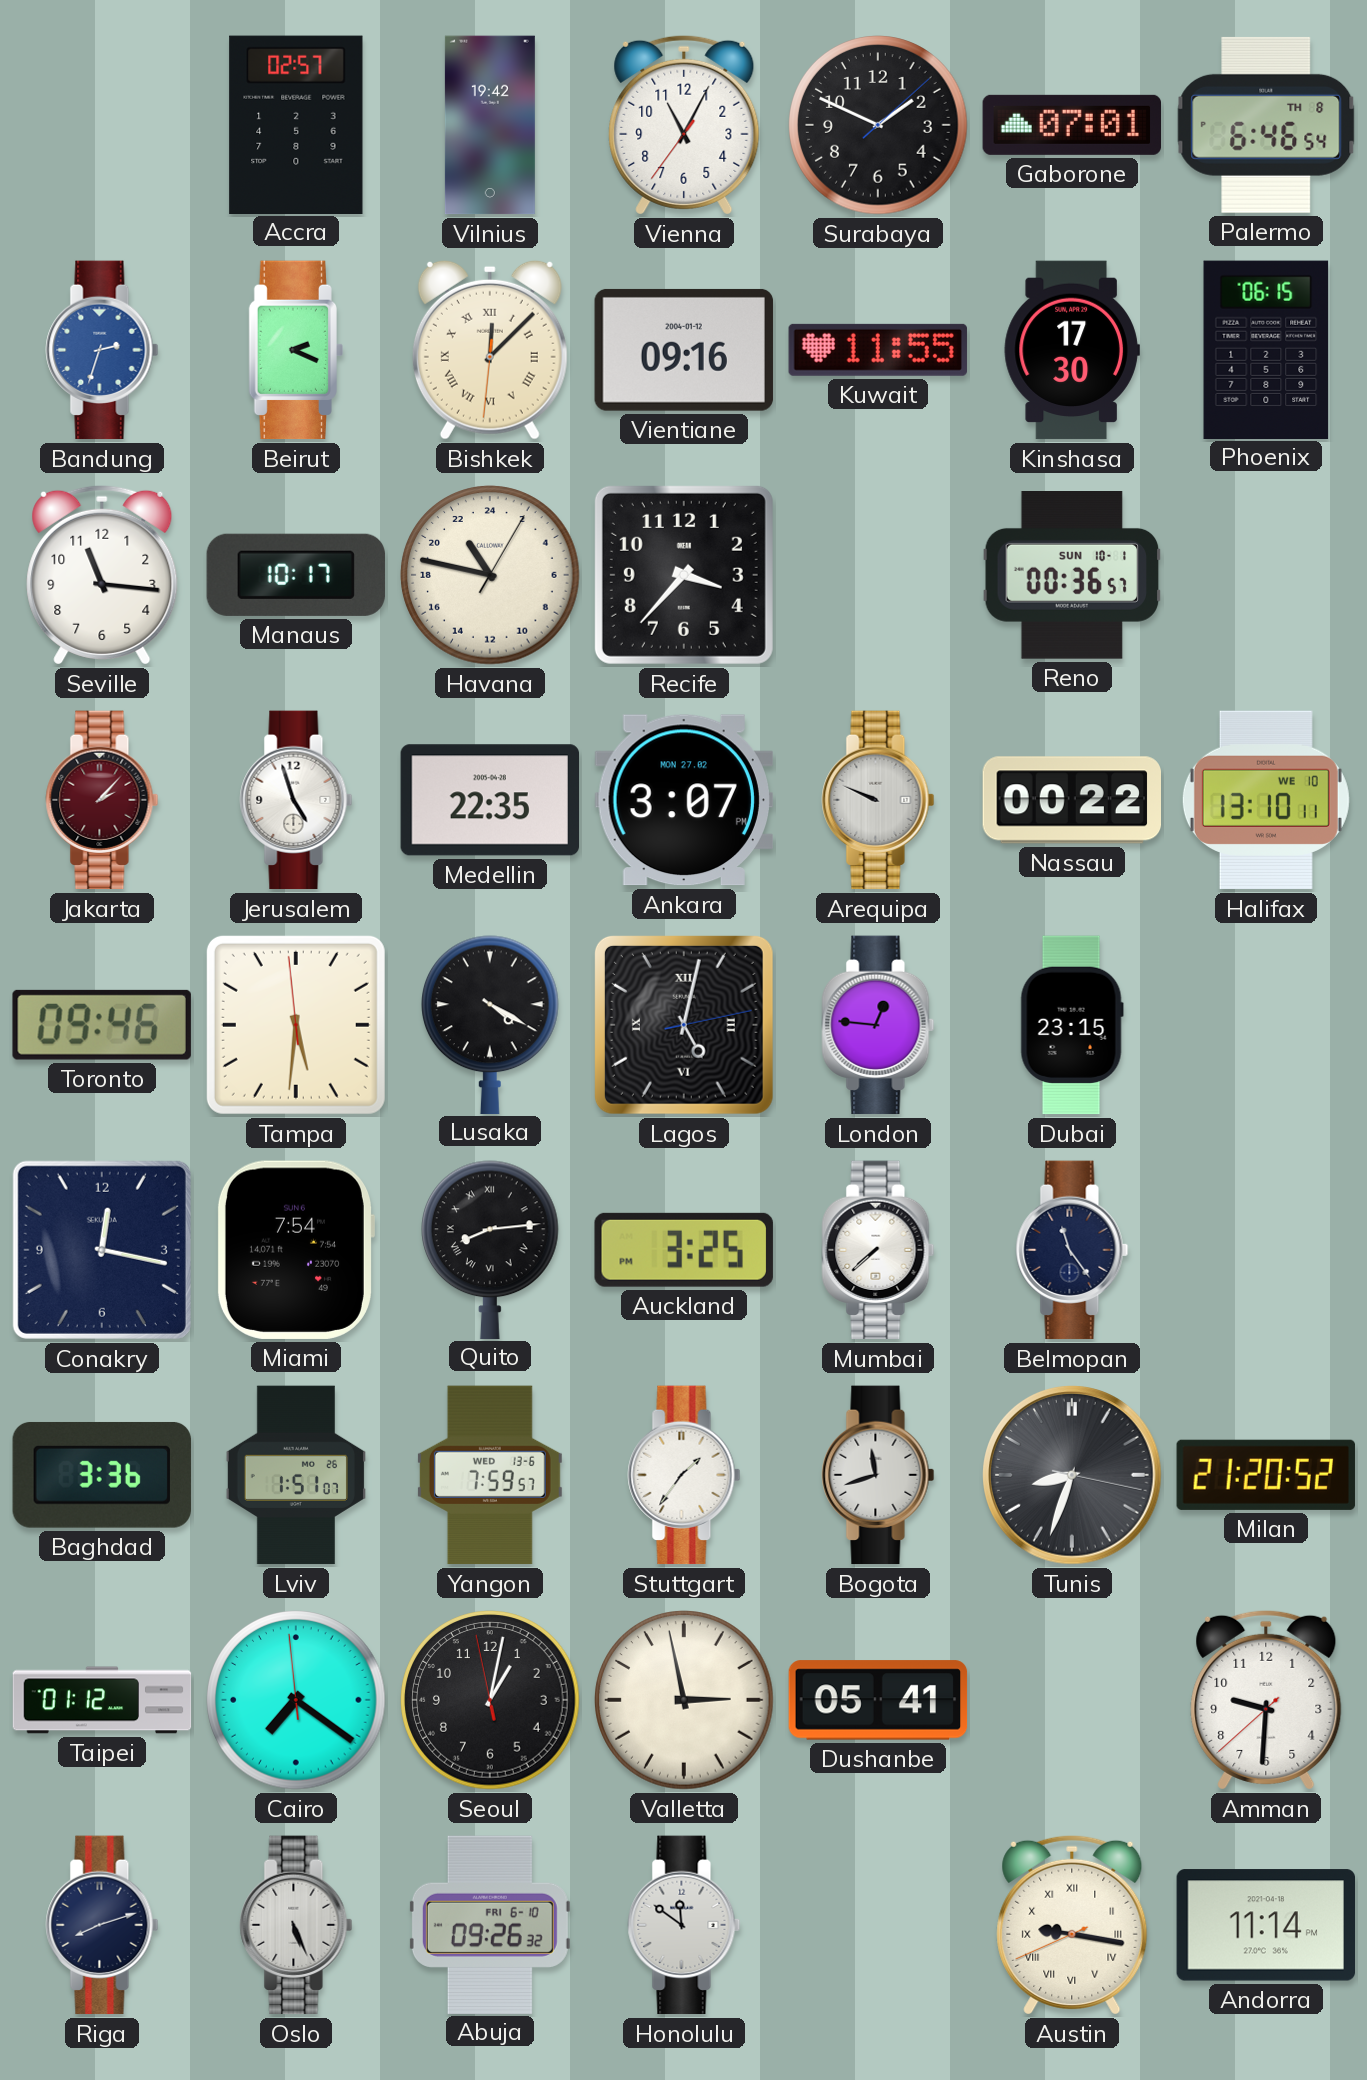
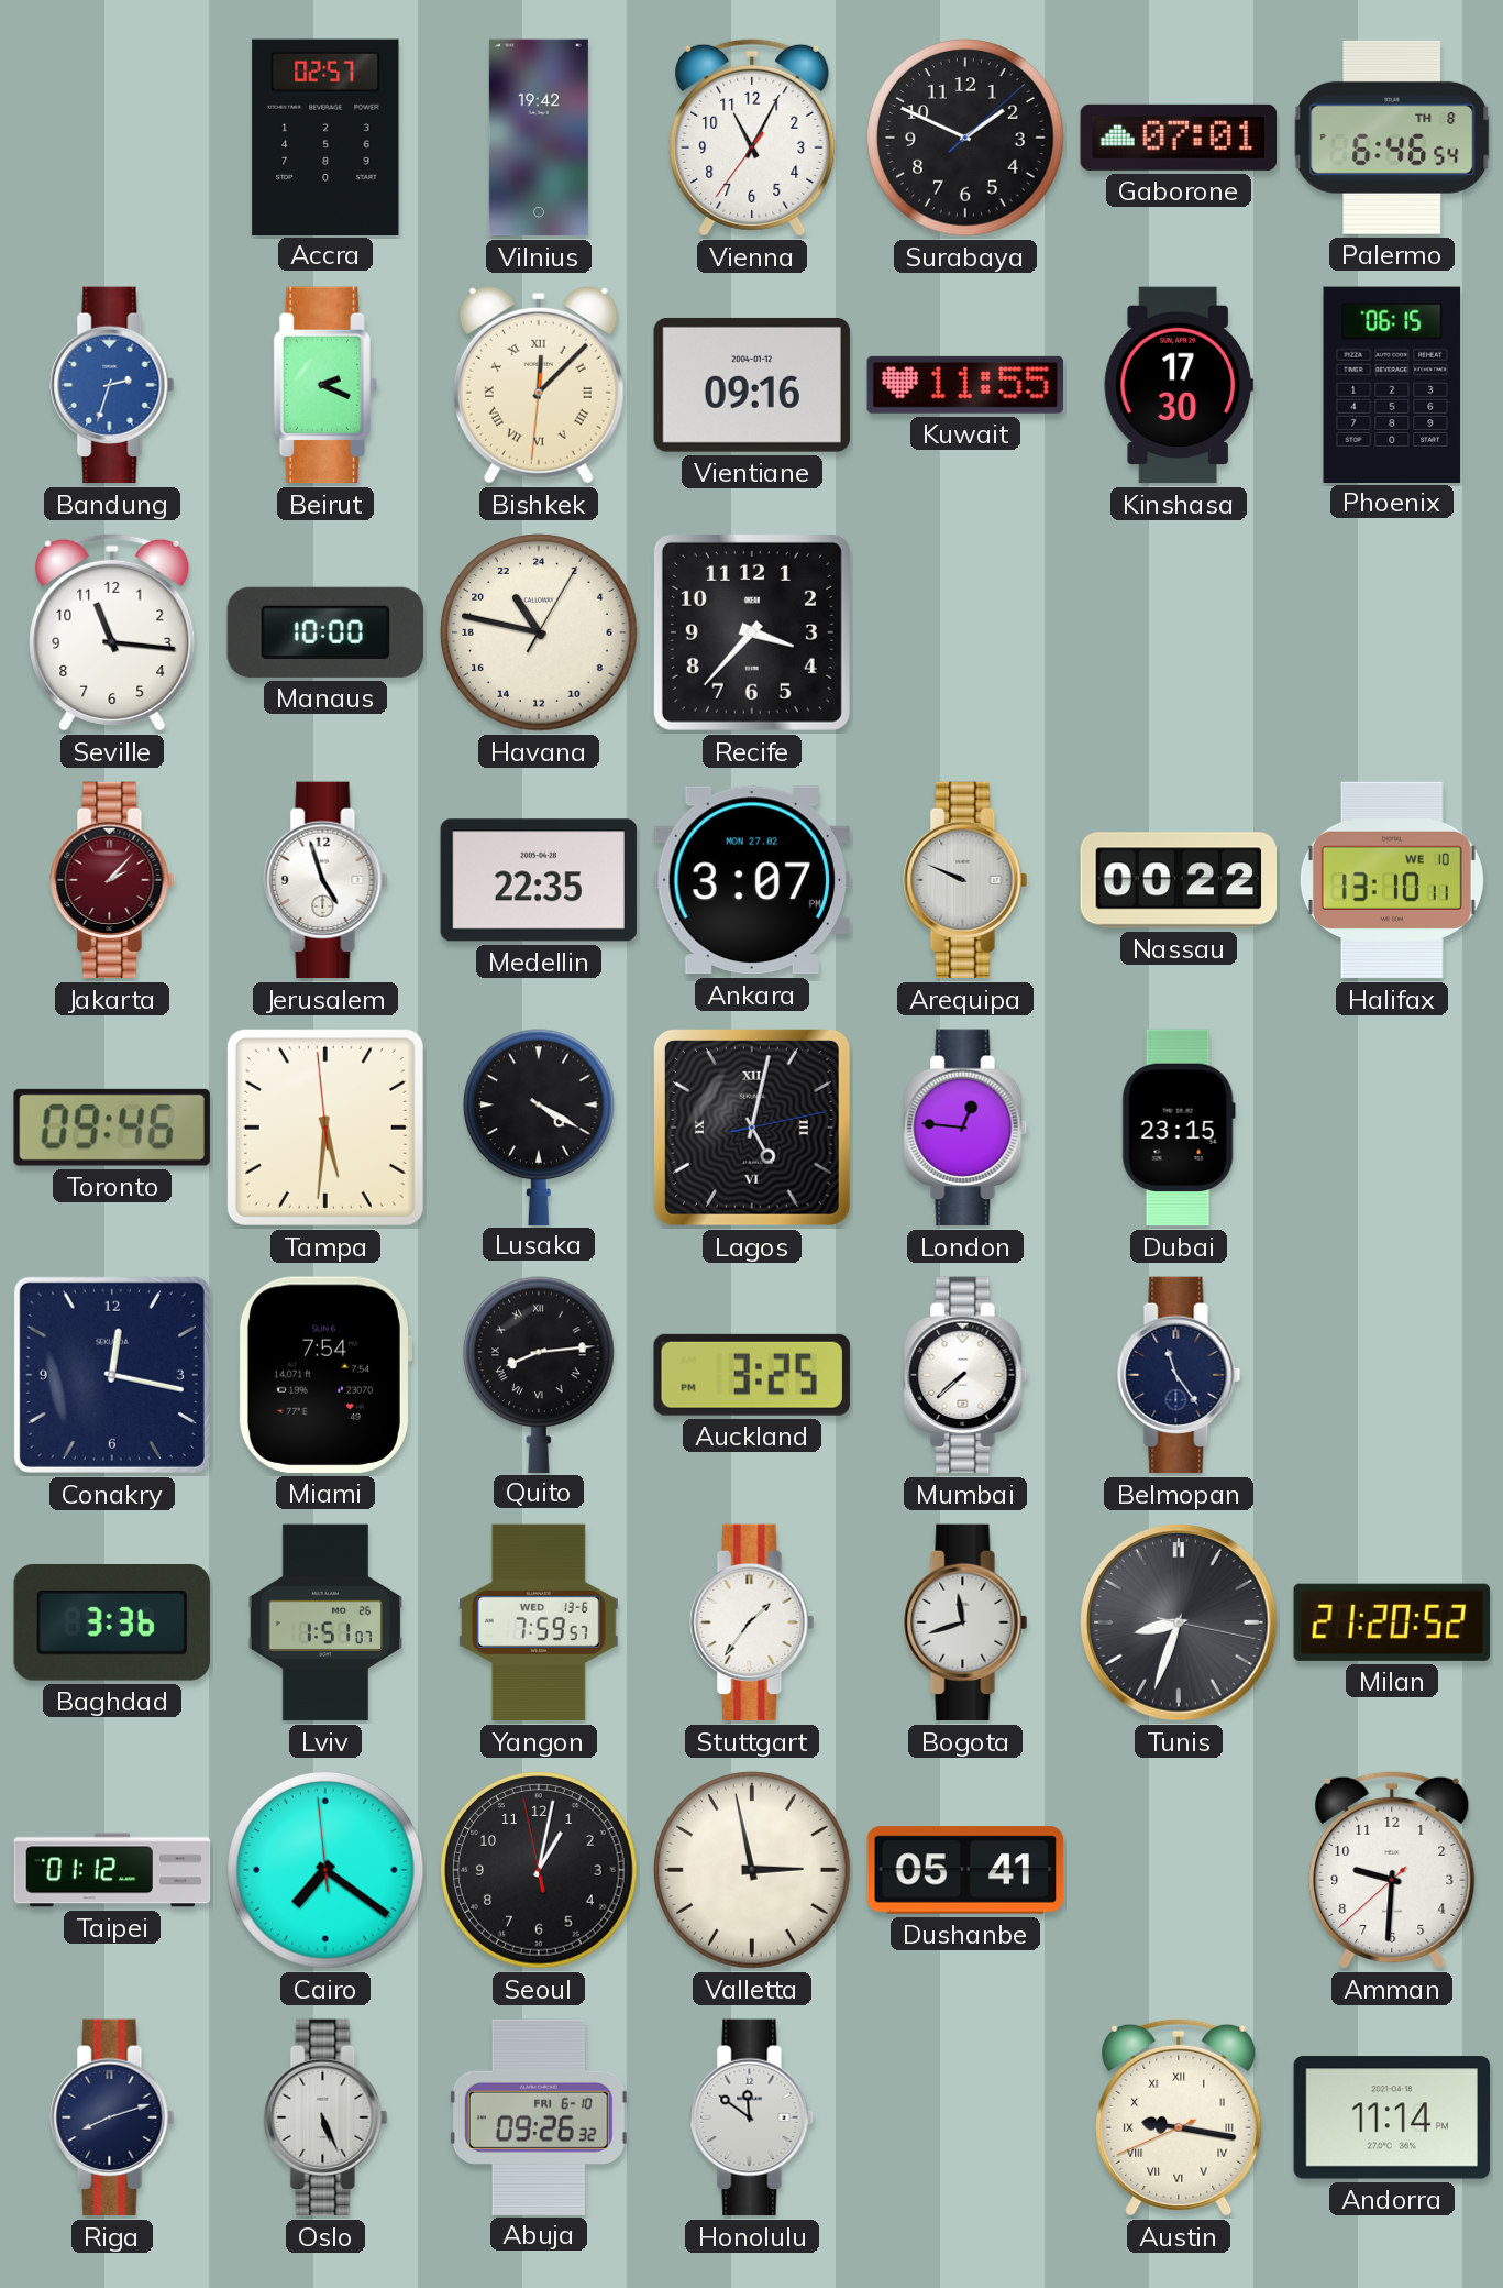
Manaus: 10:17 -> 10:00
Reno: 00:36 -> none
